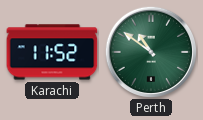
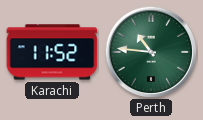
Perth: 10:51 -> 10:46
